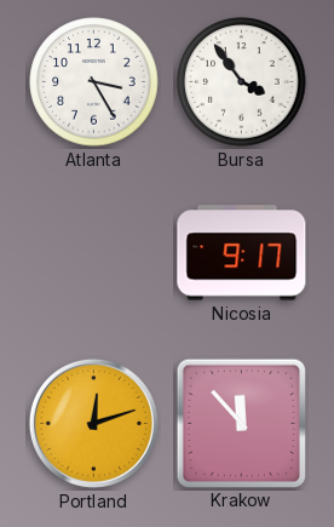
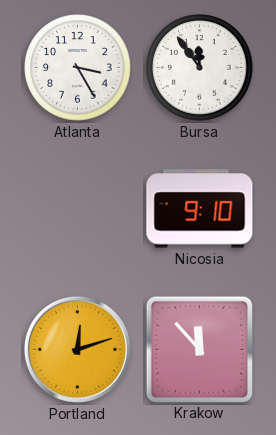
Bursa: 3:54 -> 11:54
Nicosia: 9:17 -> 9:10
